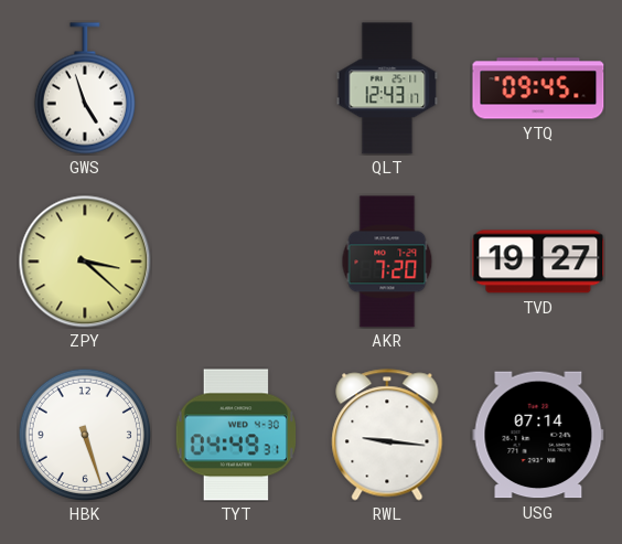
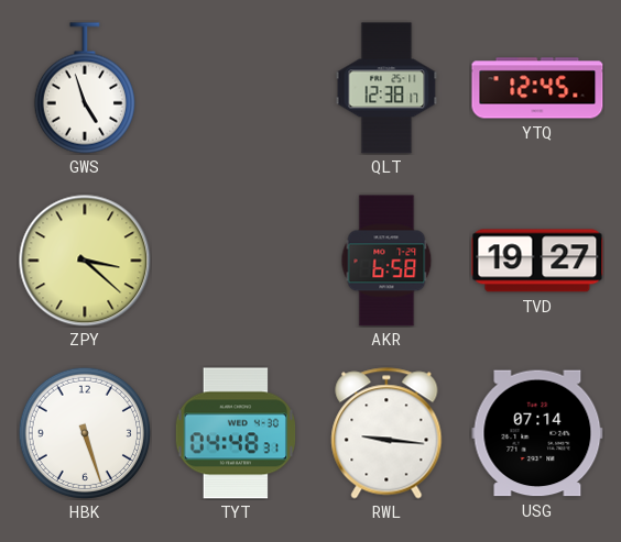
QLT: 12:43 -> 12:38
YTQ: 09:45 -> 12:45
AKR: 7:20 -> 6:58
TYT: 04:49 -> 04:48
